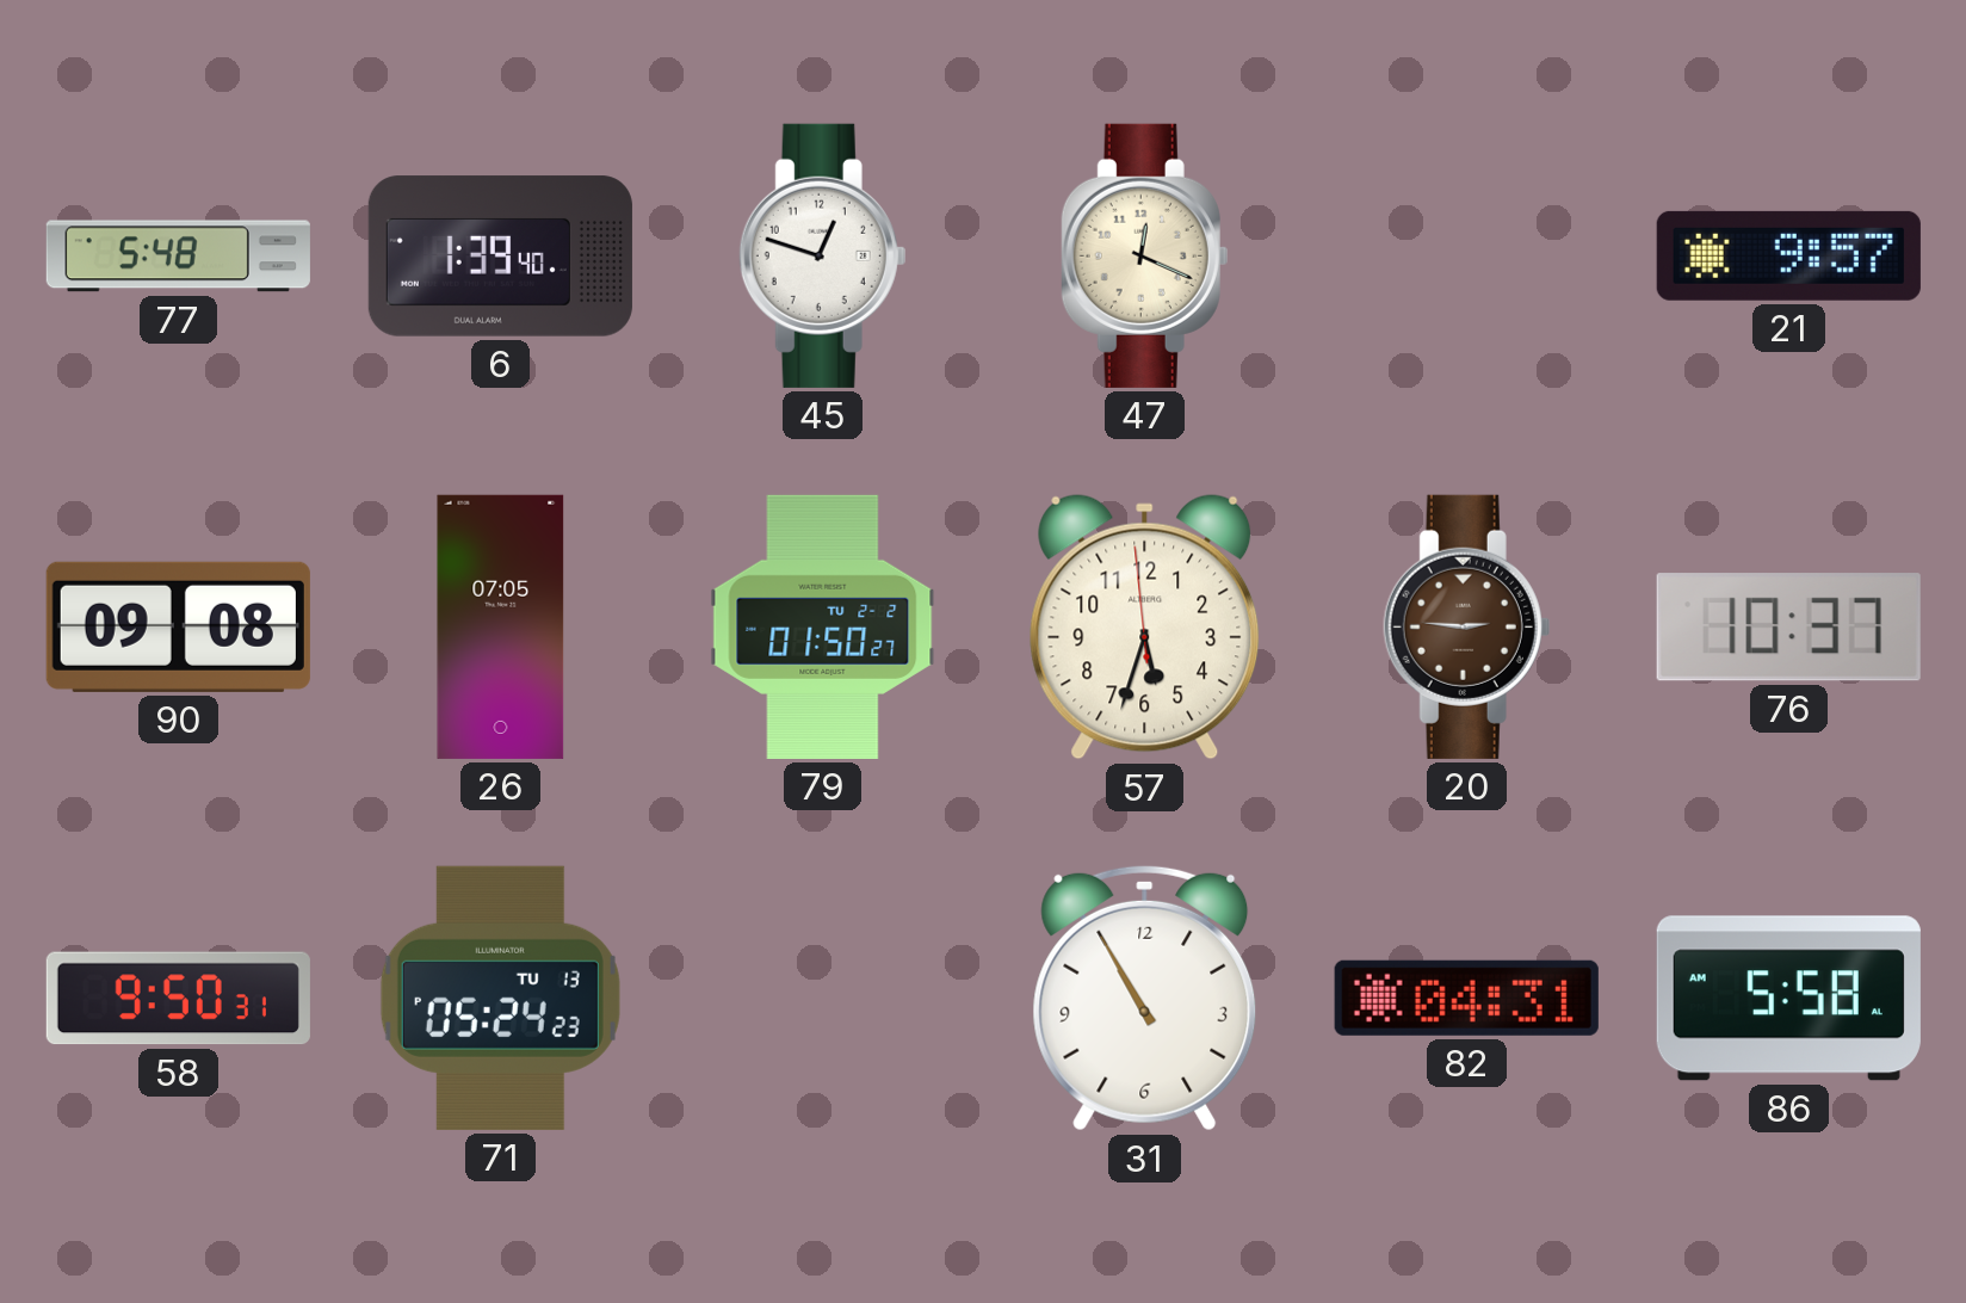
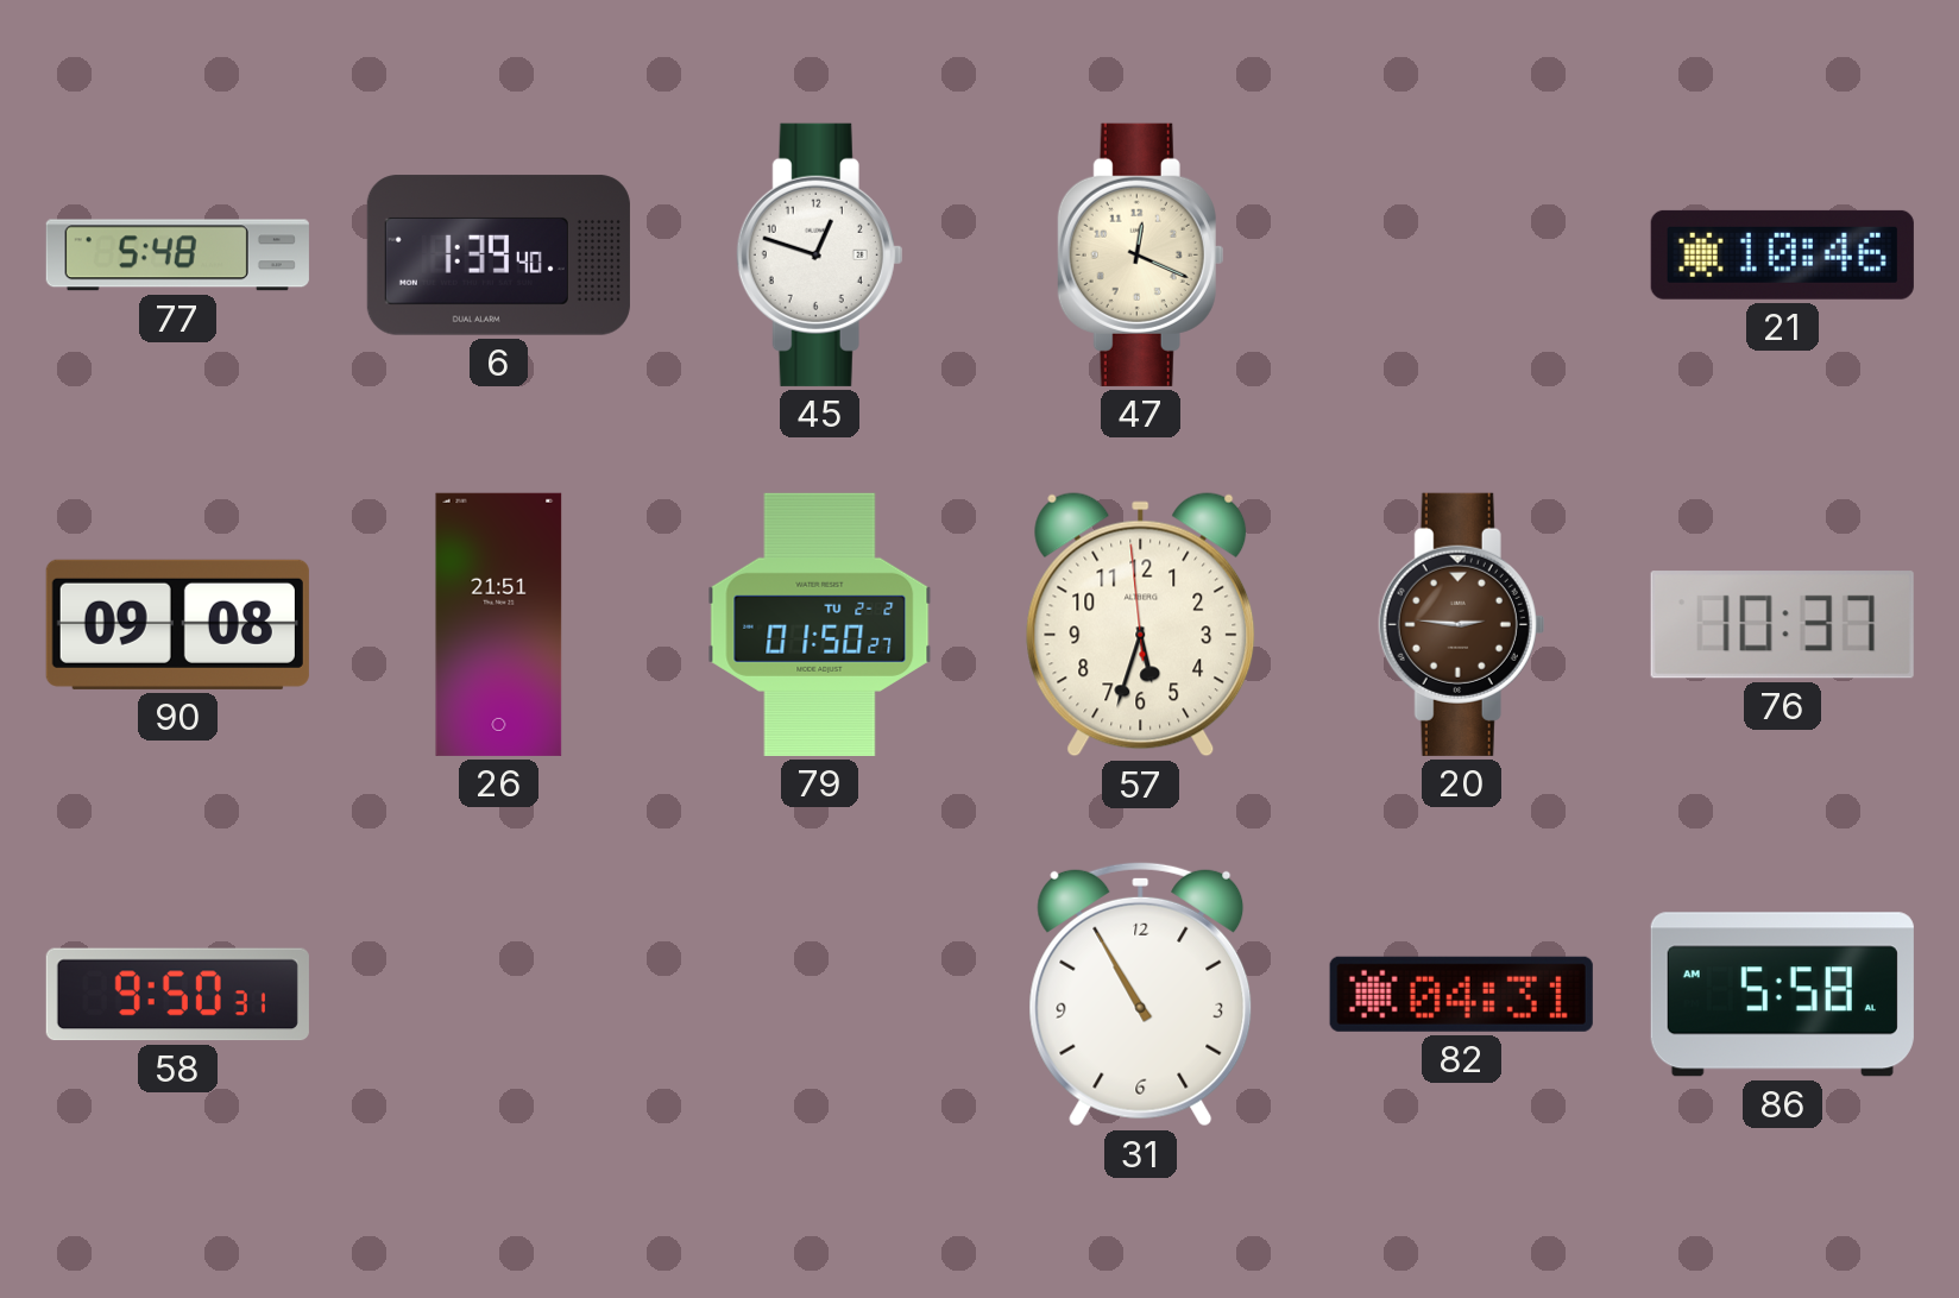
21: 9:57 -> 10:46
26: 07:05 -> 21:51
71: 05:24 -> none
